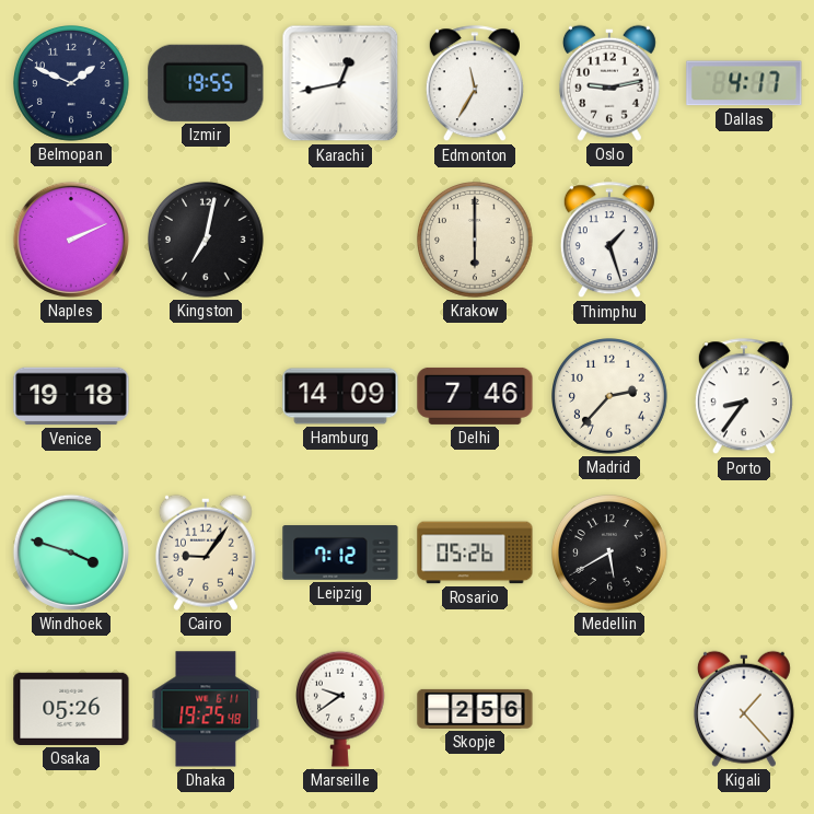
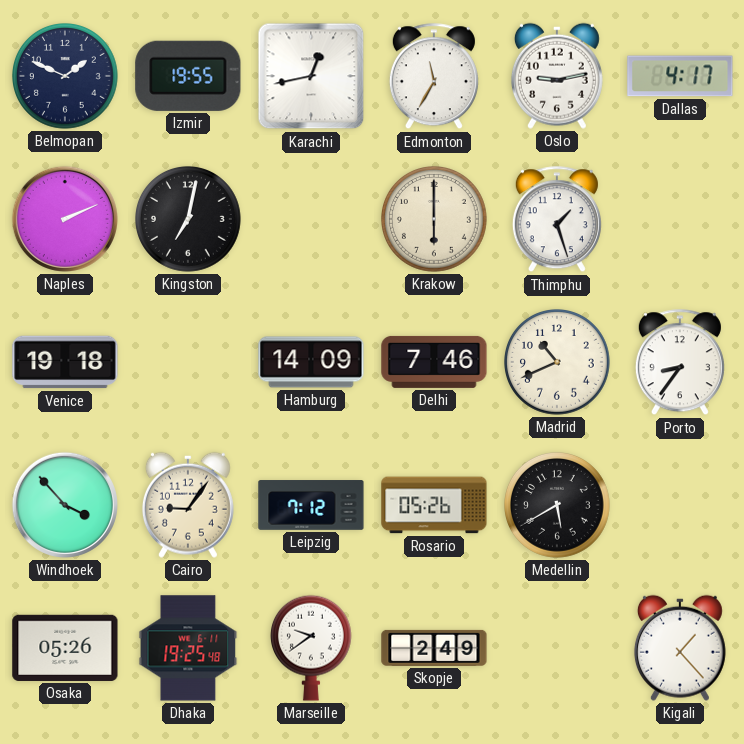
Madrid: 2:37 -> 10:41
Windhoek: 3:48 -> 3:53
Skopje: 2:56 -> 2:49
